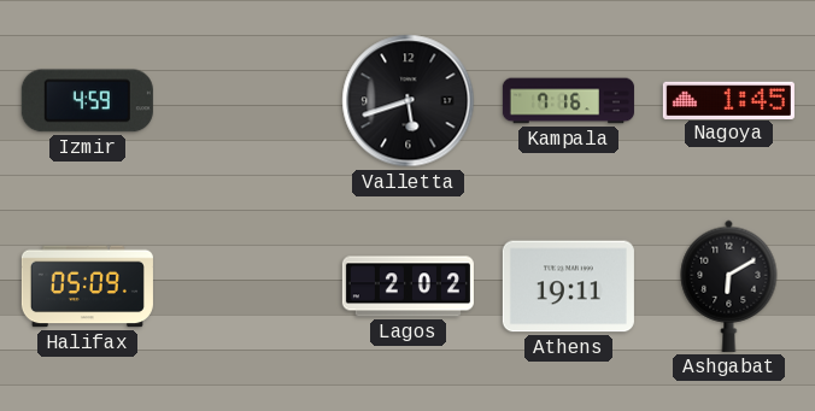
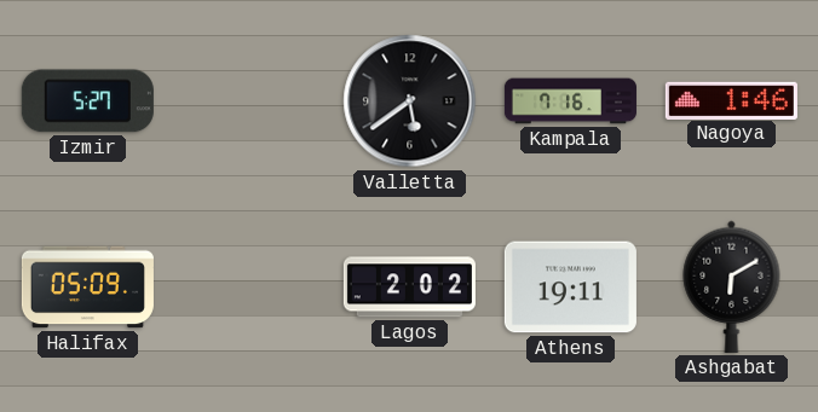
Izmir: 4:59 -> 5:27
Valletta: 5:42 -> 5:39
Nagoya: 1:45 -> 1:46
